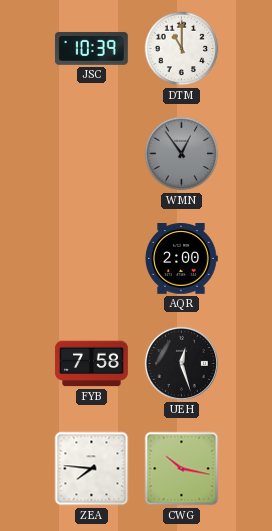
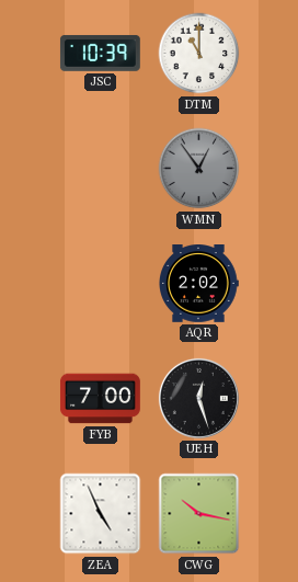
AQR: 2:00 -> 2:02
FYB: 7:58 -> 7:00
ZEA: 7:46 -> 4:56
